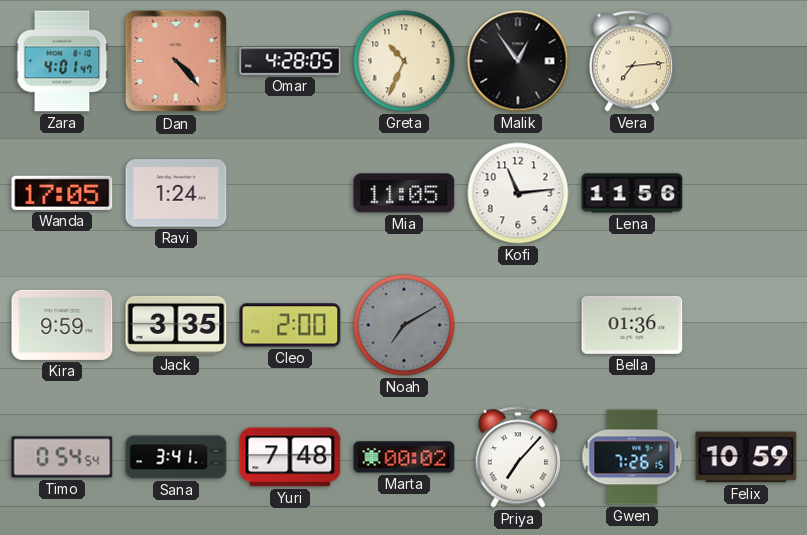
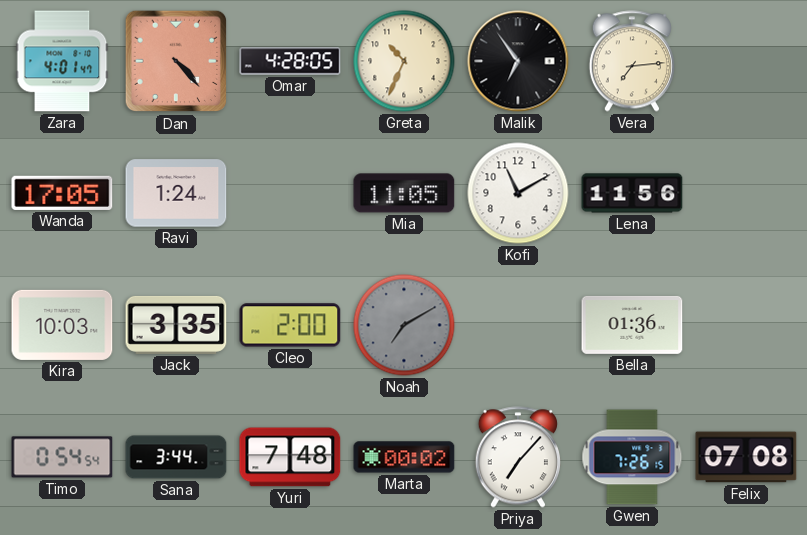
Malik: 12:54 -> 6:54
Kofi: 11:14 -> 11:10
Kira: 9:59 -> 10:03
Sana: 3:41 -> 3:44
Felix: 10:59 -> 07:08
